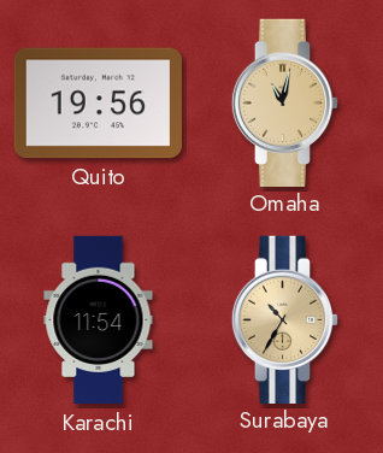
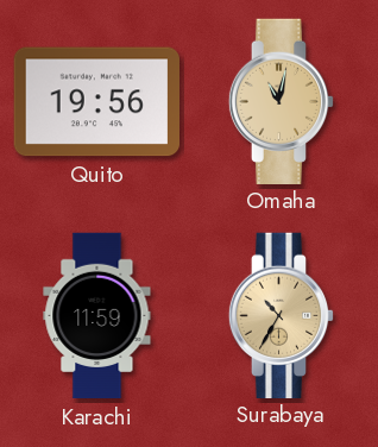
Karachi: 11:54 -> 11:59
